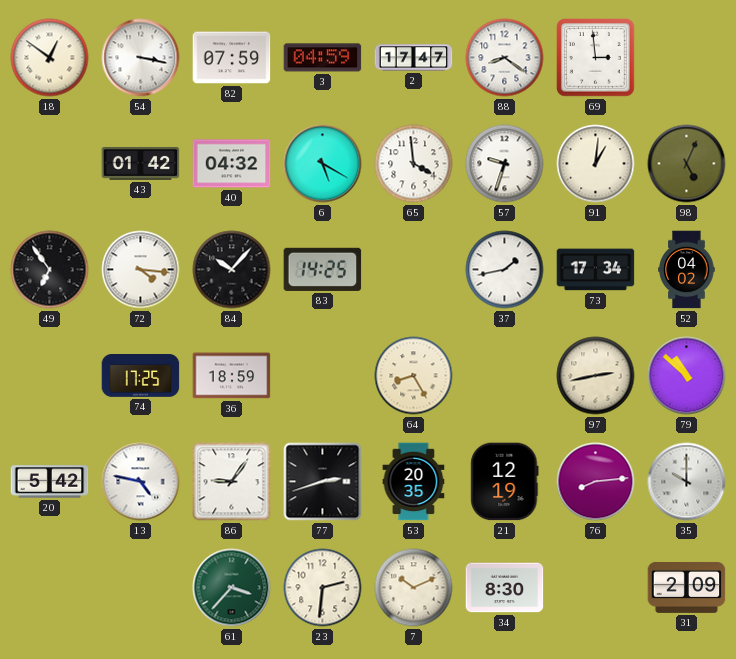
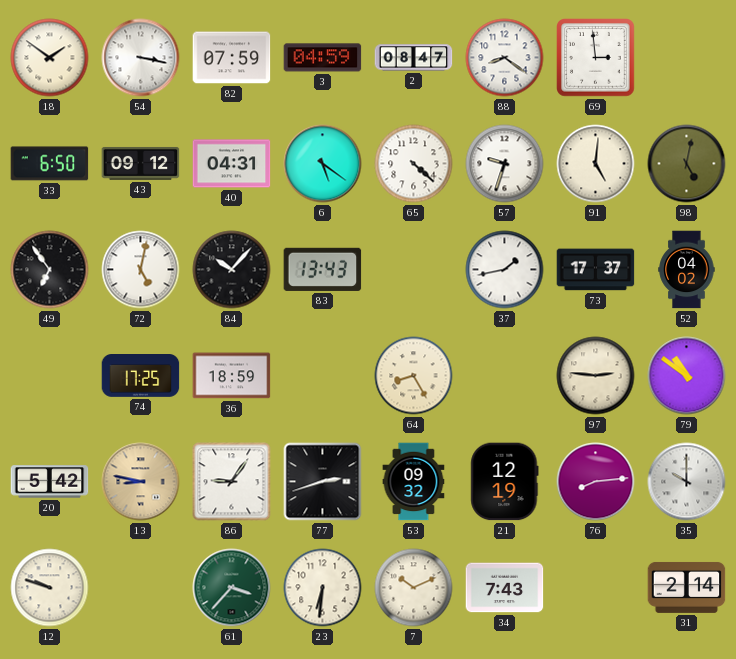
18: 12:51 -> 1:51
2: 17:47 -> 08:47
33: none -> 6:50
43: 01:42 -> 09:12
40: 04:32 -> 04:31
6: 5:20 -> 5:21
65: 3:59 -> 4:22
91: 1:01 -> 5:01
98: 5:04 -> 5:02
72: 4:16 -> 5:02
83: 14:25 -> 13:43
73: 17:34 -> 17:37
97: 2:43 -> 2:46
79: 10:52 -> 10:51
13: 4:47 -> 8:47
13 dial: white -> champagne
53: 20:35 -> 09:32
12: none -> 9:48
23: 2:31 -> 6:31
34: 8:30 -> 7:43
31: 2:09 -> 2:14
